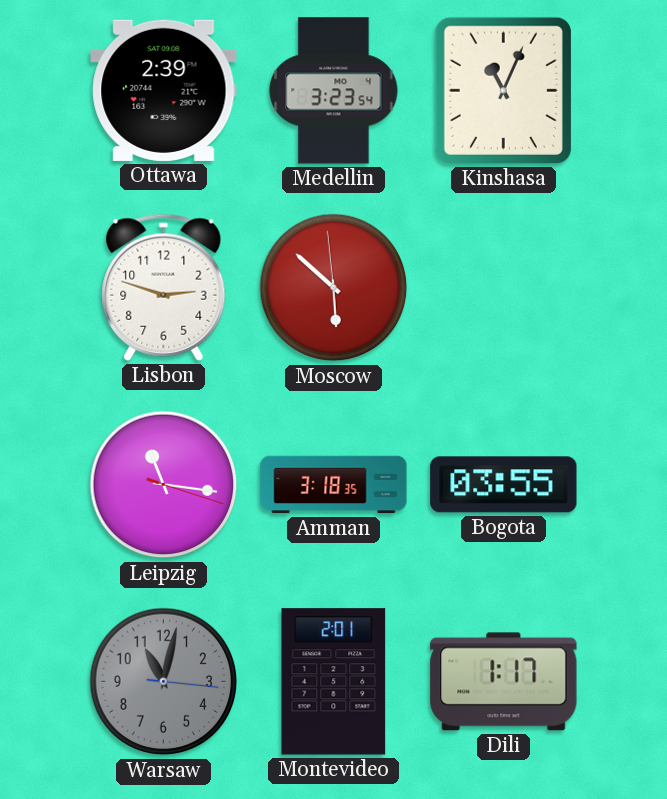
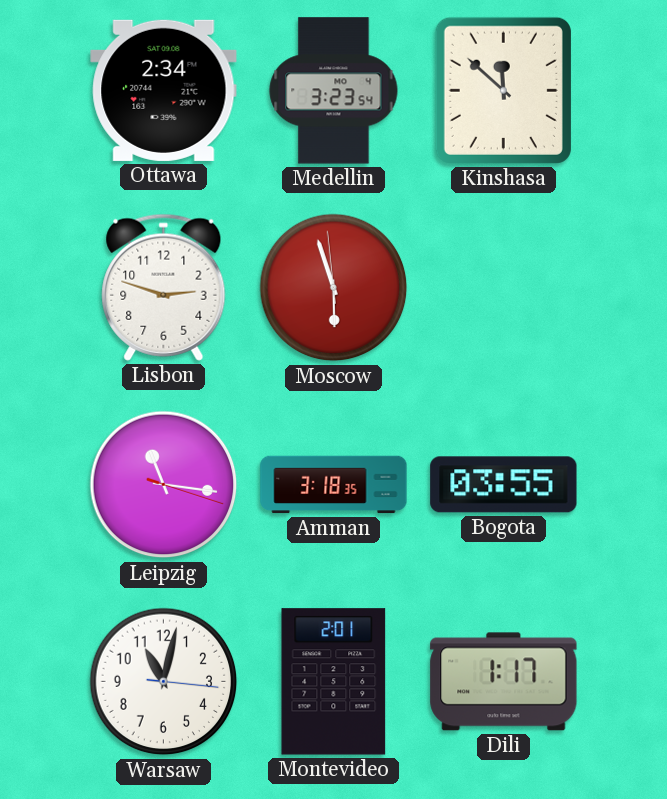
Ottawa: 2:39 -> 2:34
Kinshasa: 11:04 -> 11:52
Moscow: 5:51 -> 5:56
Warsaw dial: grey -> white
